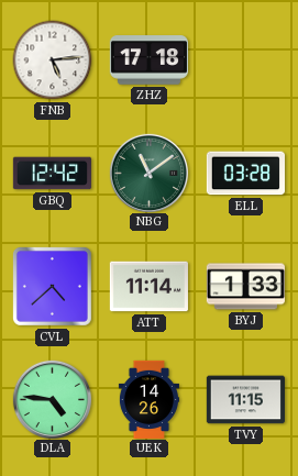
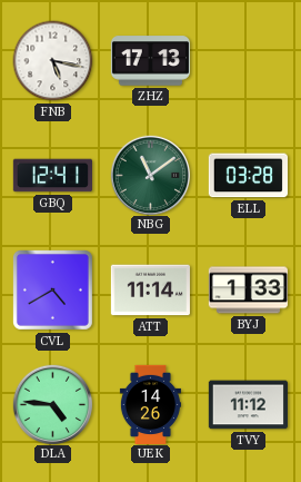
FNB: 5:14 -> 5:17
ZHZ: 17:18 -> 17:13
GBQ: 12:42 -> 12:41
CVL: 4:38 -> 4:40
TVY: 11:15 -> 11:12
